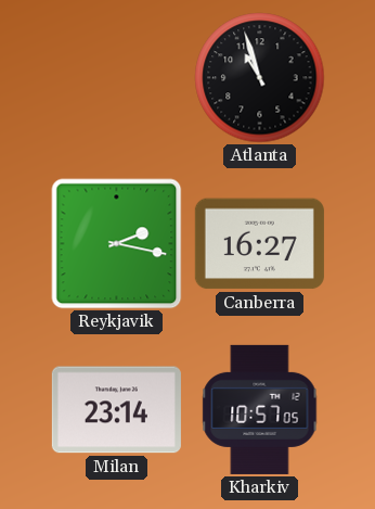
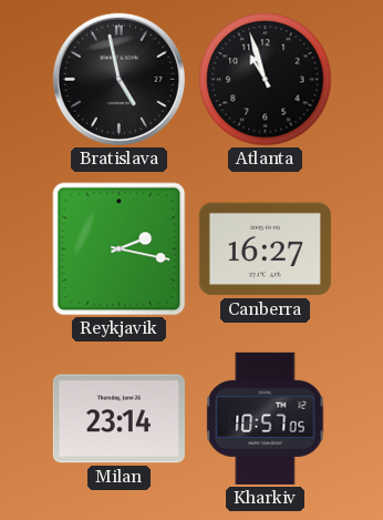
Bratislava: none -> 4:58
